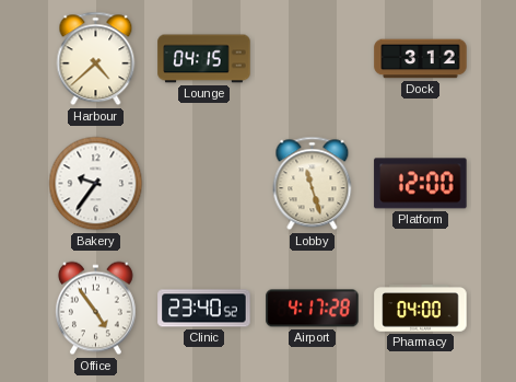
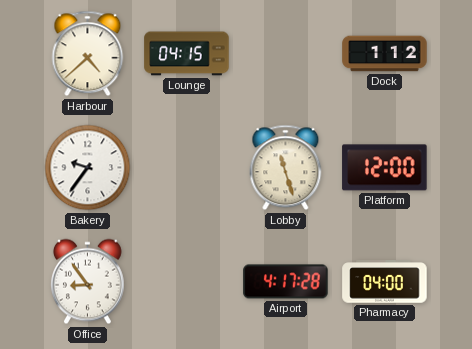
Dock: 3:12 -> 1:12
Office: 4:54 -> 8:54
Clinic: 23:40 -> none
